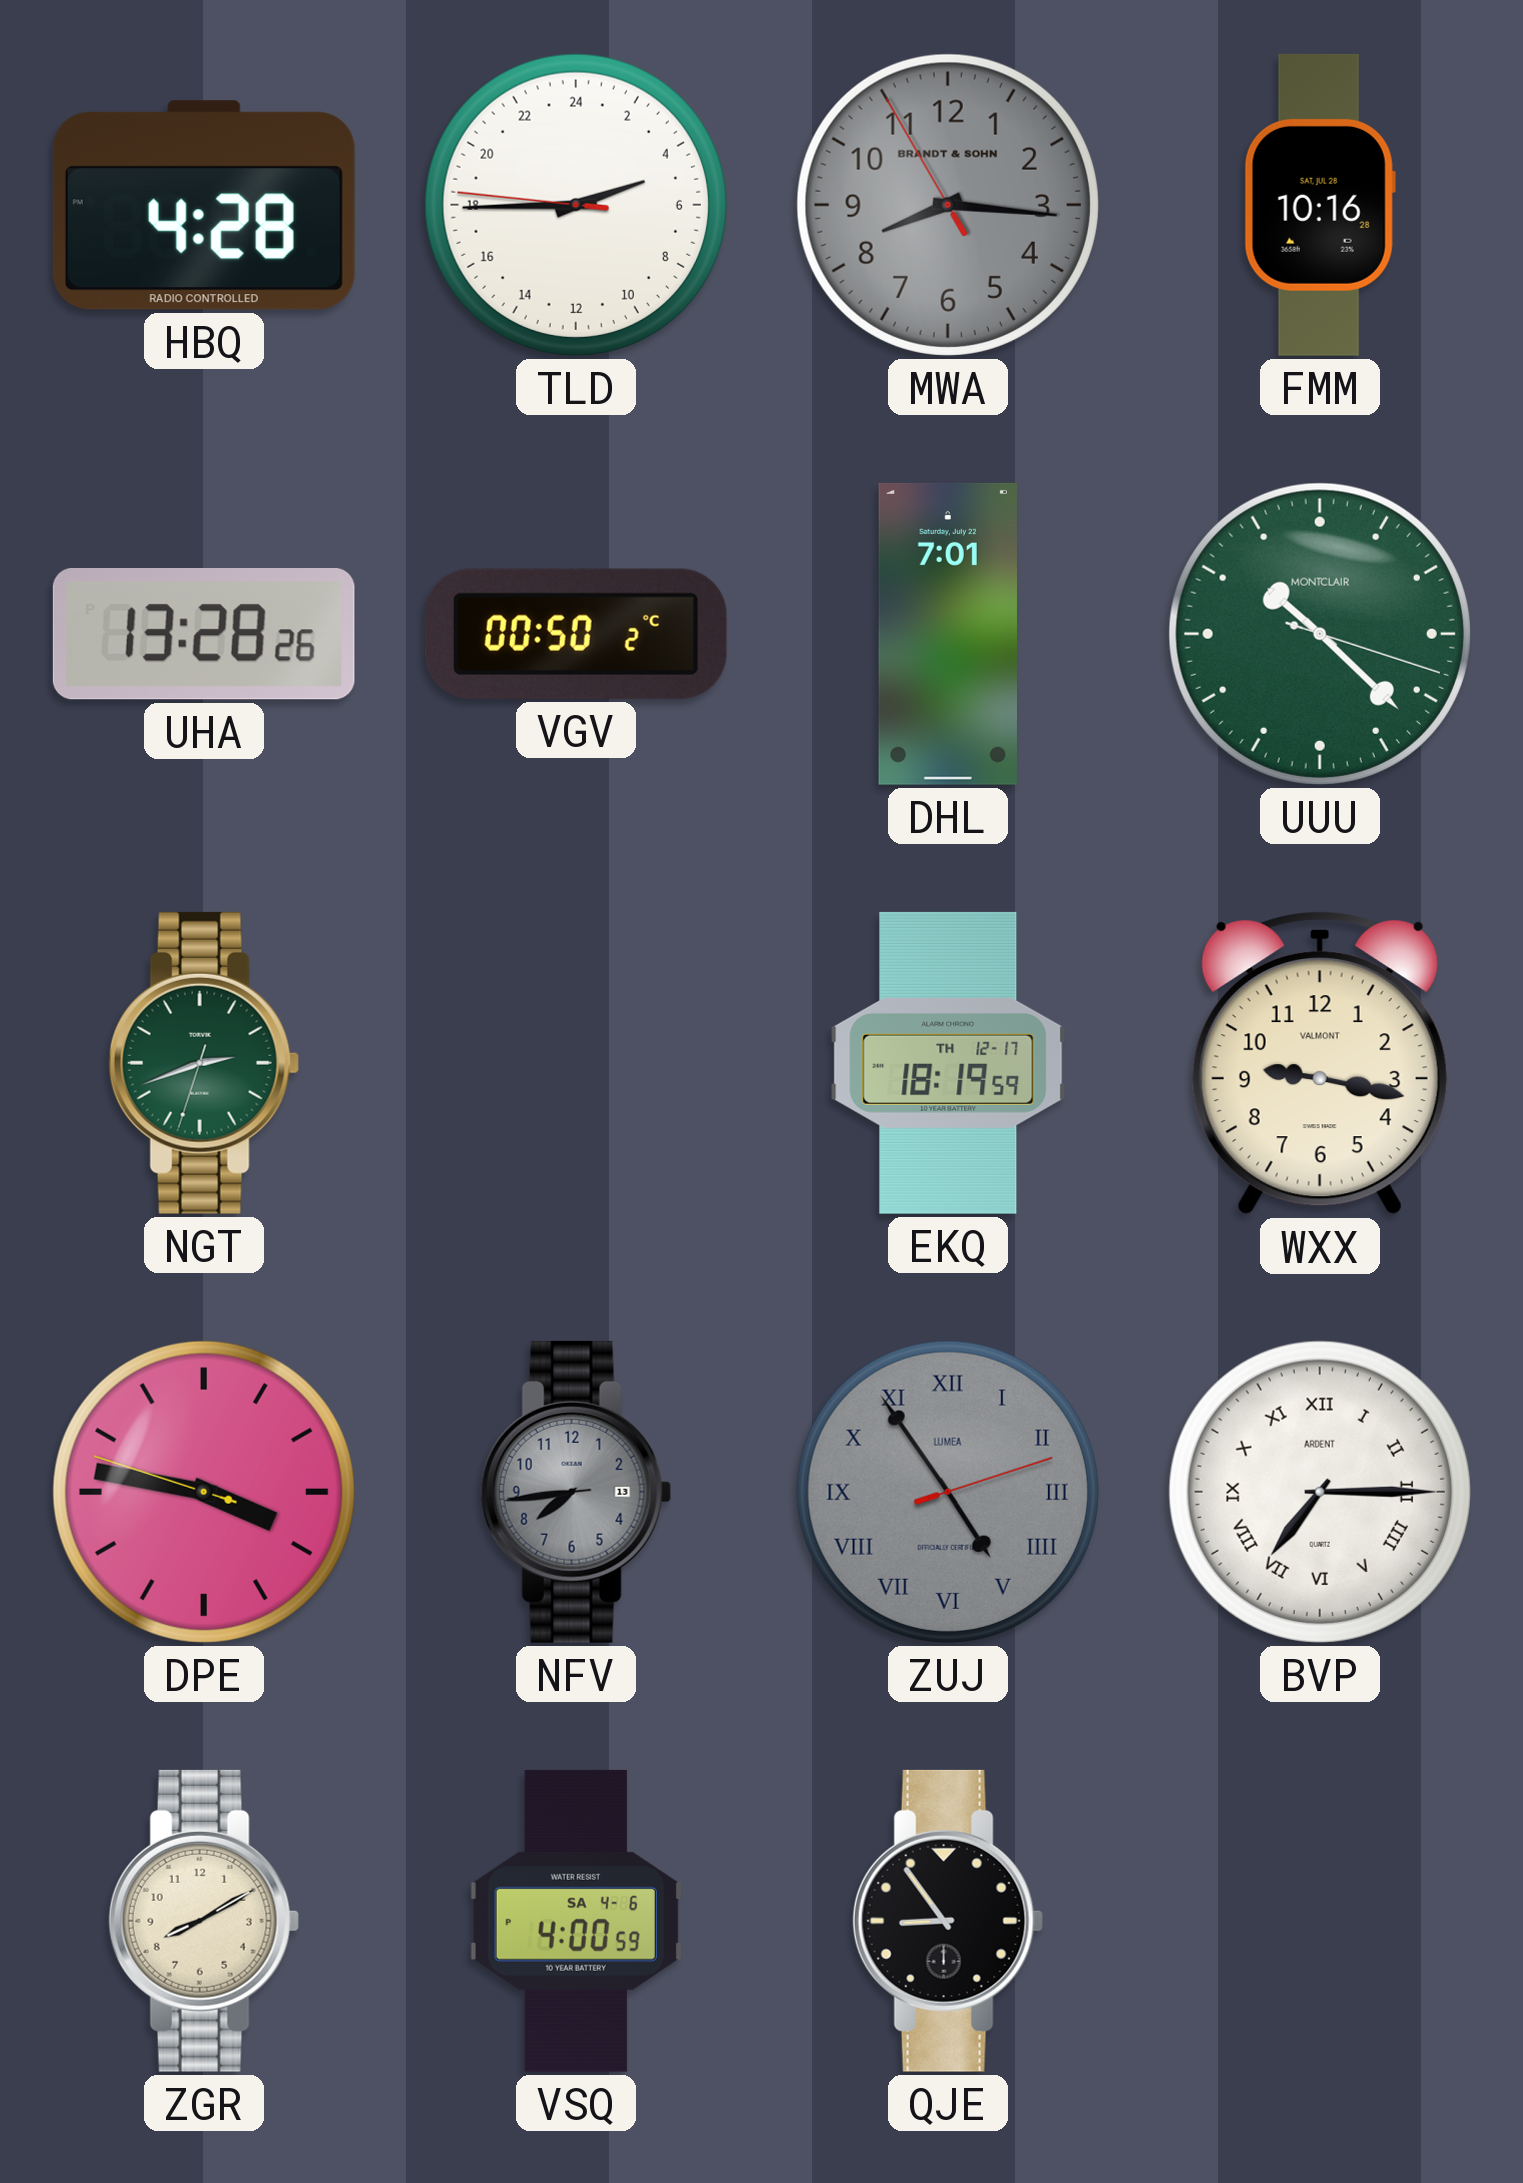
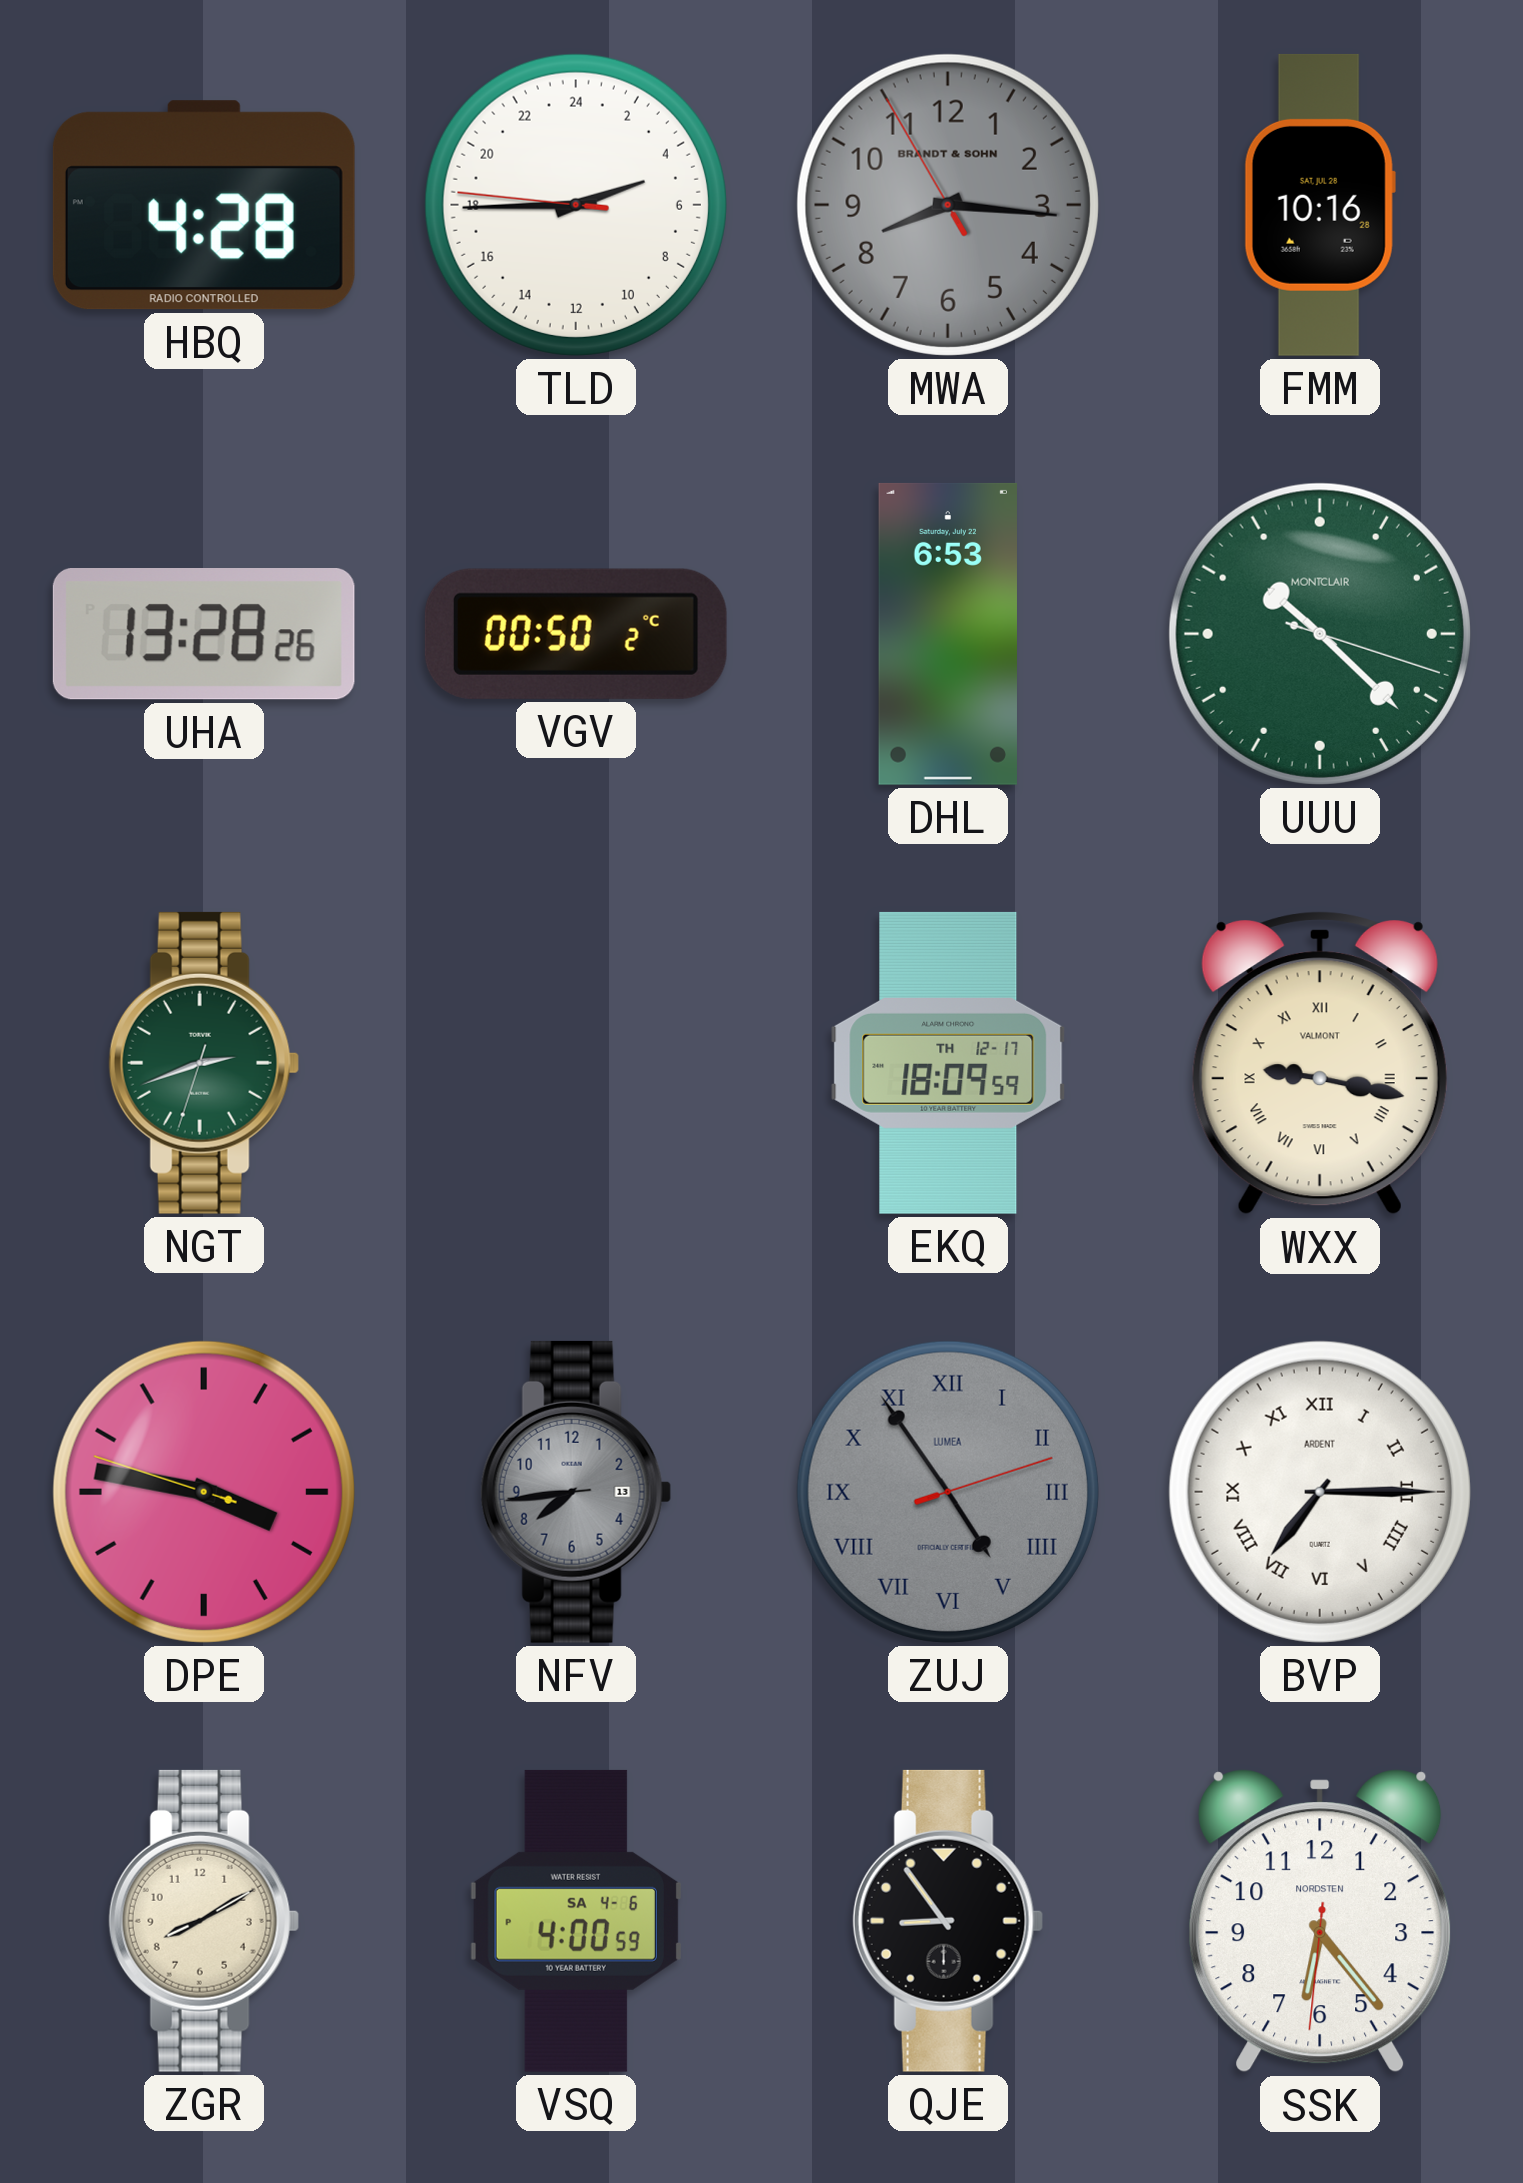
DHL: 7:01 -> 6:53
EKQ: 18:19 -> 18:09
WXX numerals: Arabic -> Roman
SSK: none -> 6:23
